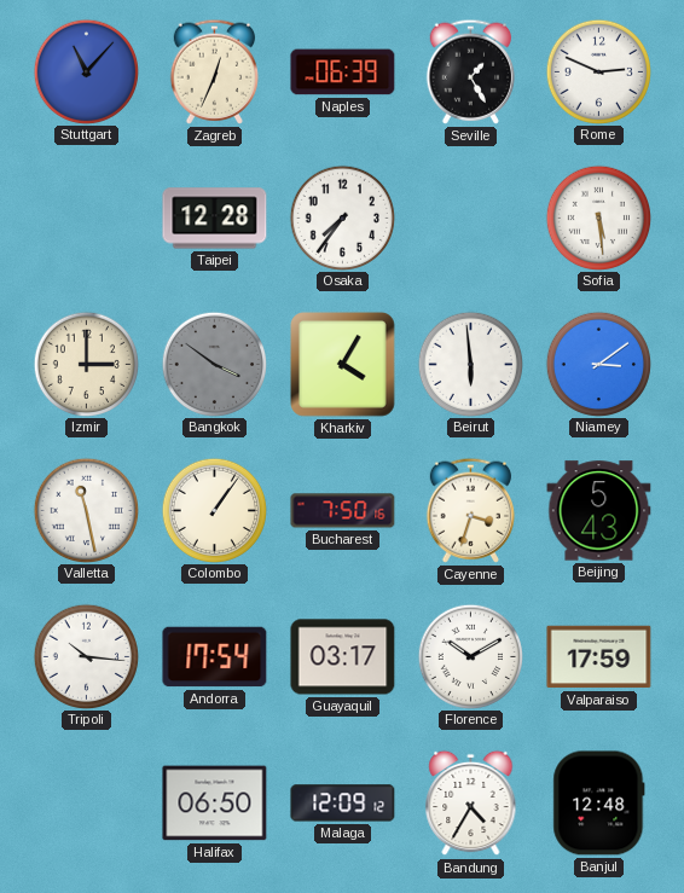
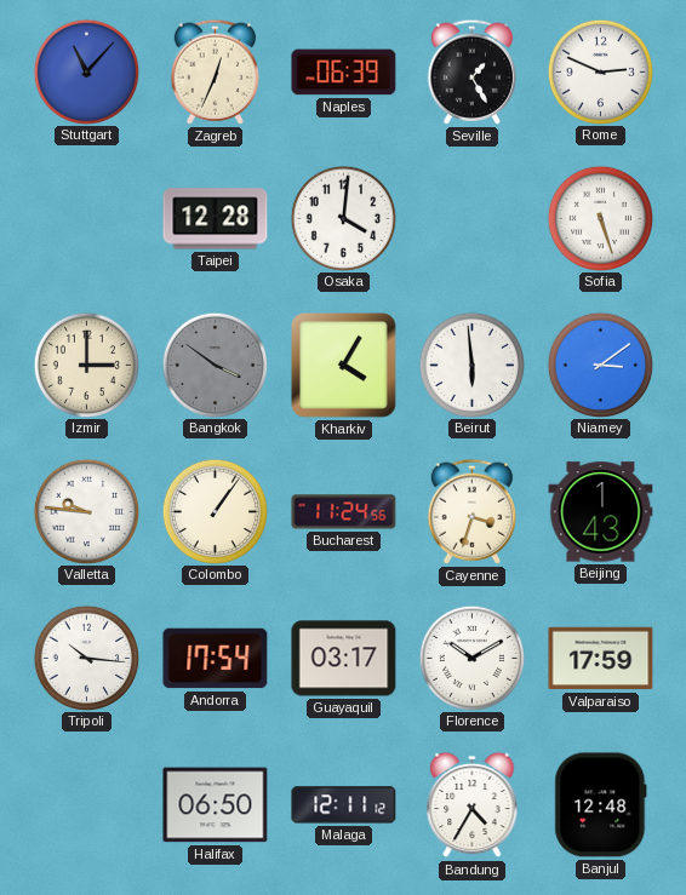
Osaka: 7:36 -> 4:01
Sofia: 5:29 -> 5:27
Valletta: 11:28 -> 9:46
Bucharest: 7:50 -> 11:24
Beijing: 5:43 -> 1:43
Malaga: 12:09 -> 12:11
